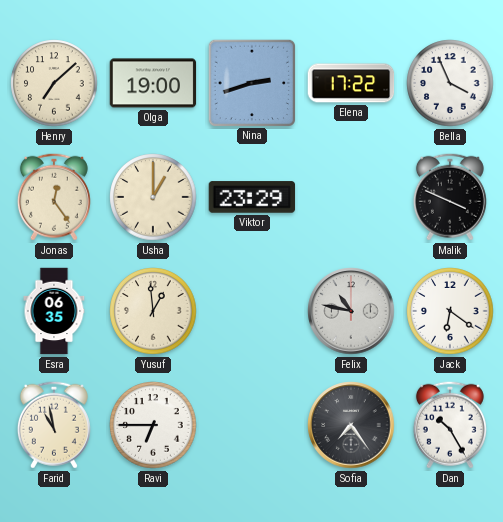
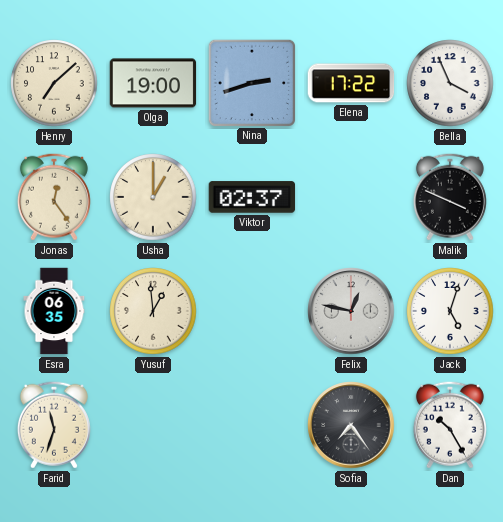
Viktor: 23:29 -> 02:37
Felix: 10:47 -> 12:47
Jack: 6:21 -> 5:03
Farid: 10:58 -> 11:33
Ravi: 6:45 -> none
